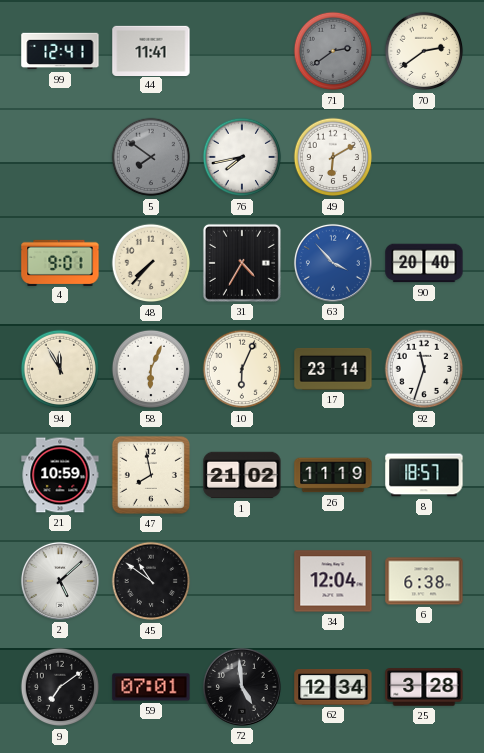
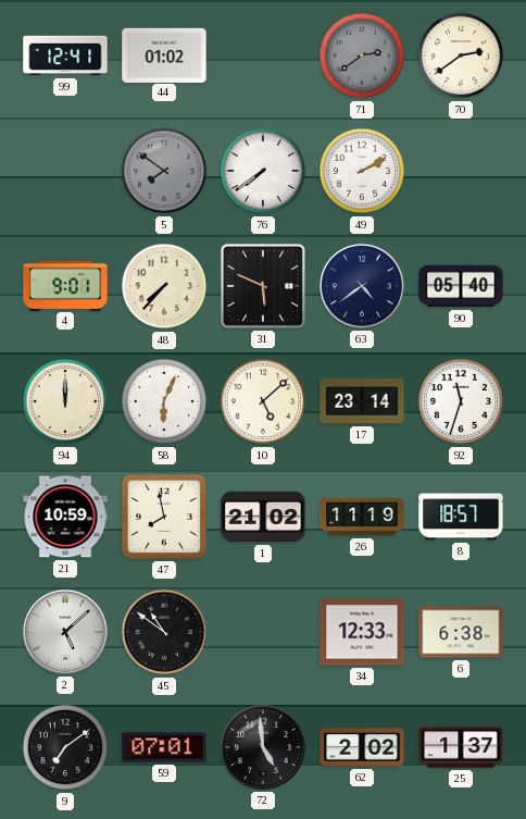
44: 11:41 -> 01:02
76: 7:43 -> 7:39
49: 6:10 -> 2:10
31: 4:35 -> 5:49
63: 3:53 -> 4:39
63 dial: blue -> navy
90: 20:40 -> 05:40
94: 11:55 -> 12:00
10: 6:04 -> 5:08
34: 12:04 -> 12:33
62: 12:34 -> 2:02
25: 3:28 -> 1:37
